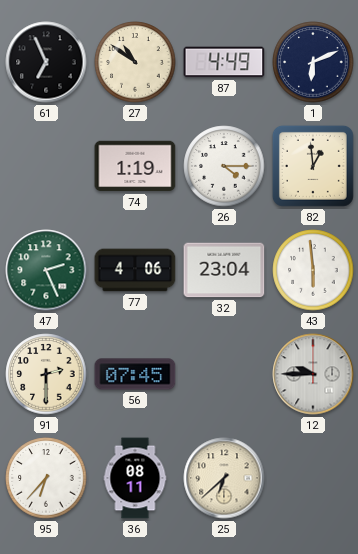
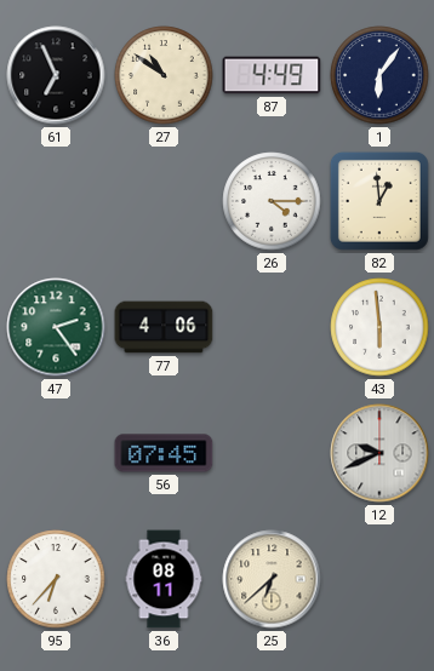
1: 6:11 -> 6:06
74: 1:19 -> none
47: 2:26 -> 2:24
32: 23:04 -> none
91: 2:30 -> none
12: 9:45 -> 9:41
